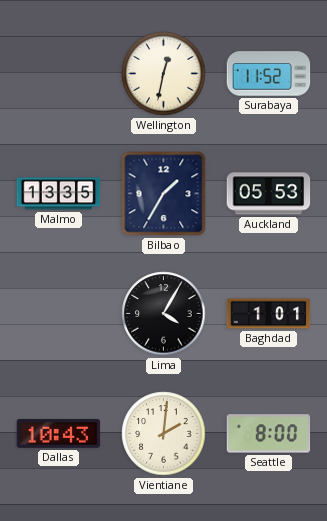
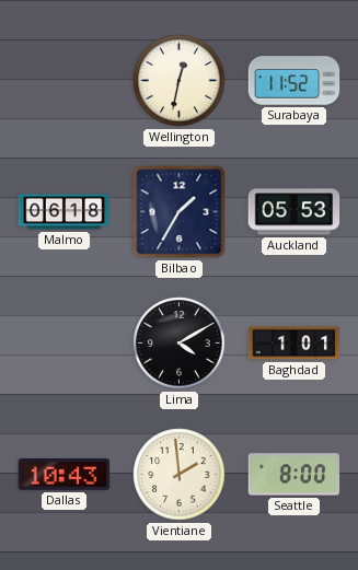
Malmo: 13:35 -> 06:18
Lima: 4:05 -> 4:10
Vientiane: 2:01 -> 1:59
